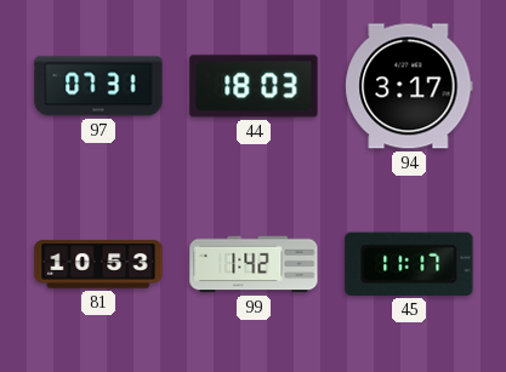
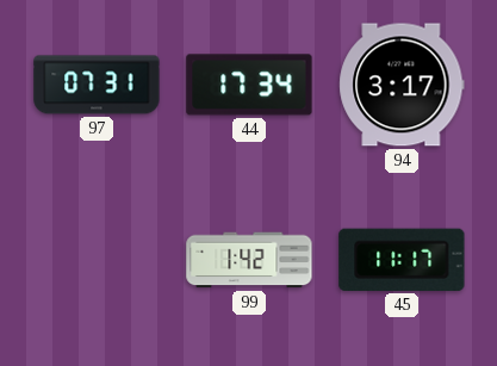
44: 18:03 -> 17:34
81: 10:53 -> none
